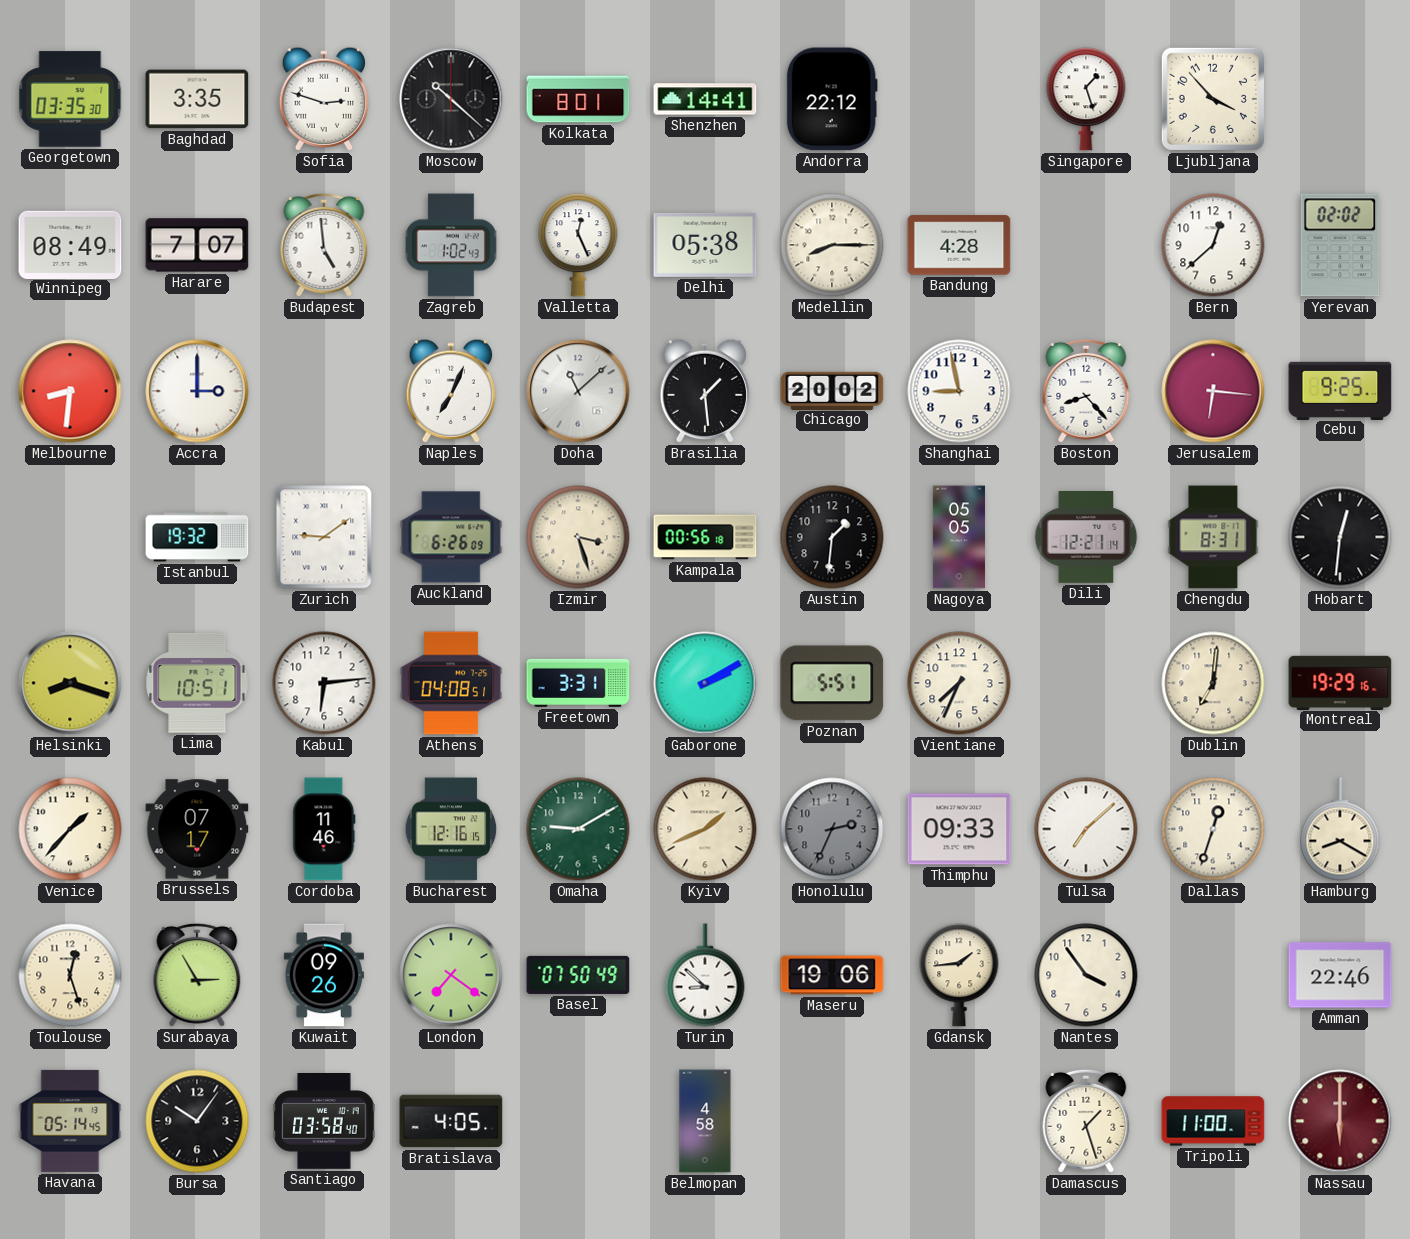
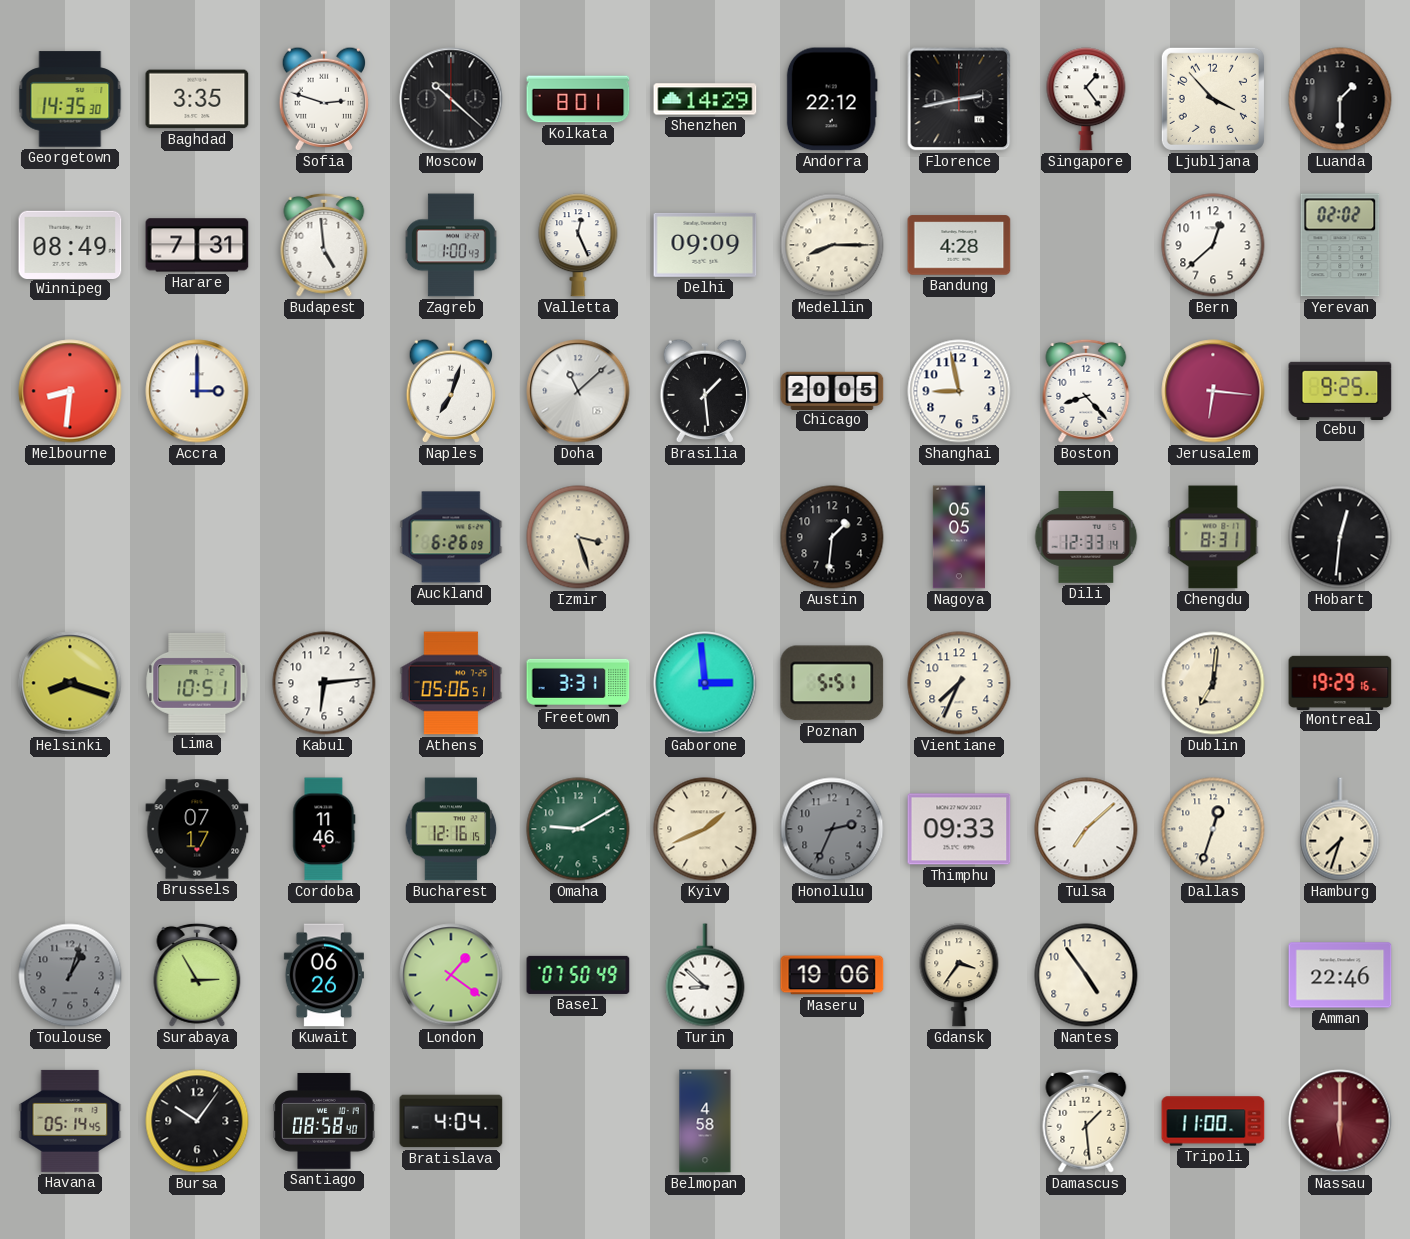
Georgetown: 03:35 -> 14:35
Shenzhen: 14:41 -> 14:29
Florence: none -> 2:43
Singapore: 1:27 -> 1:24
Luanda: none -> 1:30
Harare: 7:07 -> 7:31
Zagreb: 1:02 -> 1:00
Delhi: 05:38 -> 09:09
Naples: 7:04 -> 7:03
Chicago: 20:02 -> 20:05
Istanbul: 19:32 -> none
Zurich: 9:09 -> none
Kampala: 00:56 -> none
Dili: 12:21 -> 12:33
Athens: 04:08 -> 05:06
Gaborone: 2:10 -> 2:59
Venice: 1:37 -> none
Hamburg: 8:20 -> 7:33
Toulouse: 12:27 -> 1:03
Toulouse dial: cream -> grey
Kuwait: 09:26 -> 06:26
London: 7:21 -> 1:21
Gdansk: 1:44 -> 3:36
Nantes: 3:54 -> 4:54
Santiago: 03:58 -> 08:58
Bratislava: 4:05 -> 4:04
Damascus: 1:27 -> 1:29
